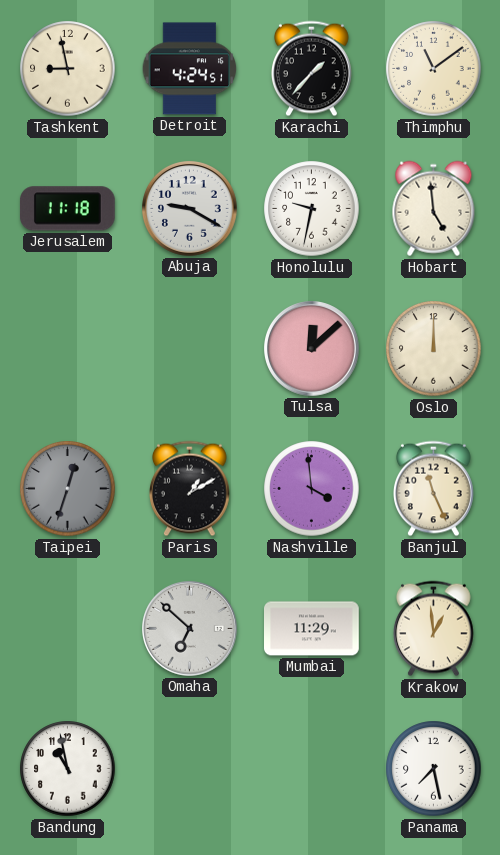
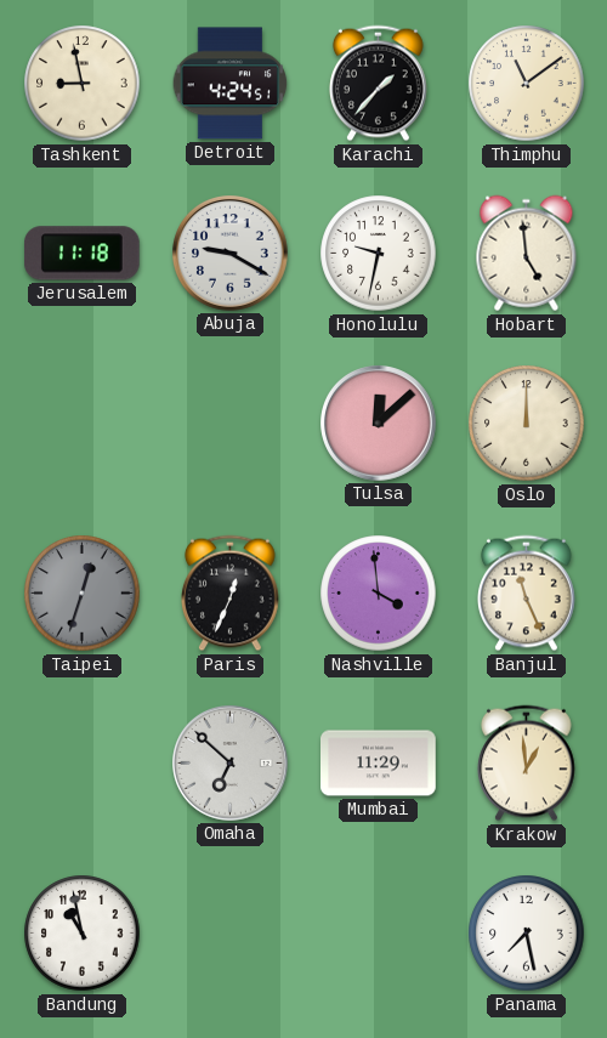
Paris: 1:10 -> 12:34
